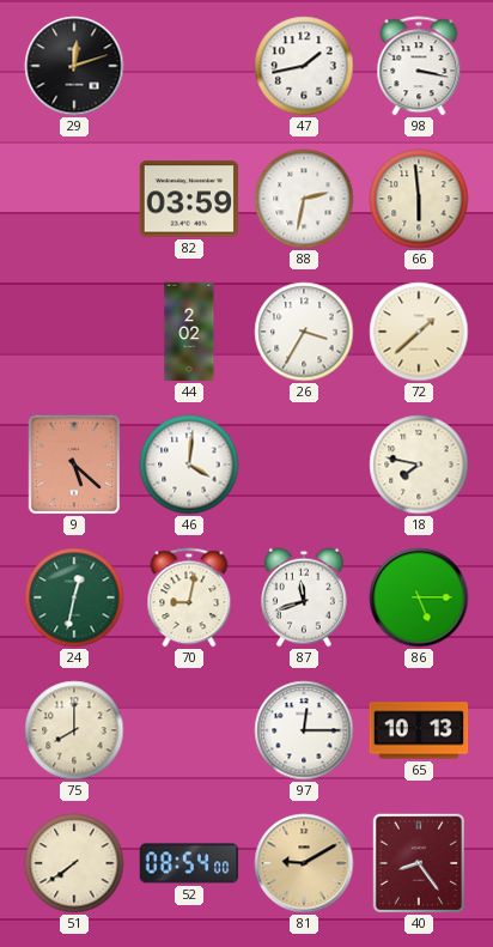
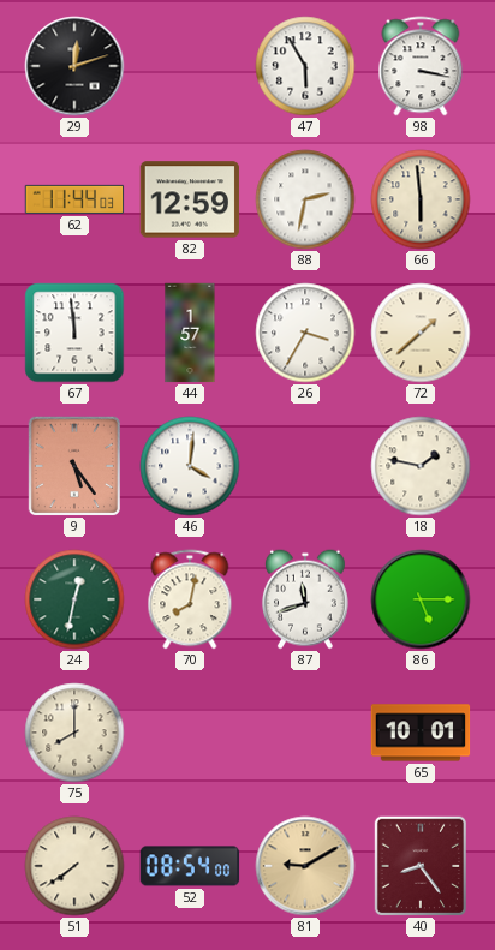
47: 1:43 -> 5:55
62: none -> 11:44
82: 03:59 -> 12:59
67: none -> 11:59
44: 2:02 -> 1:57
9: 5:22 -> 5:24
18: 7:47 -> 1:47
70: 9:02 -> 8:02
97: 12:15 -> none
65: 10:13 -> 10:01
